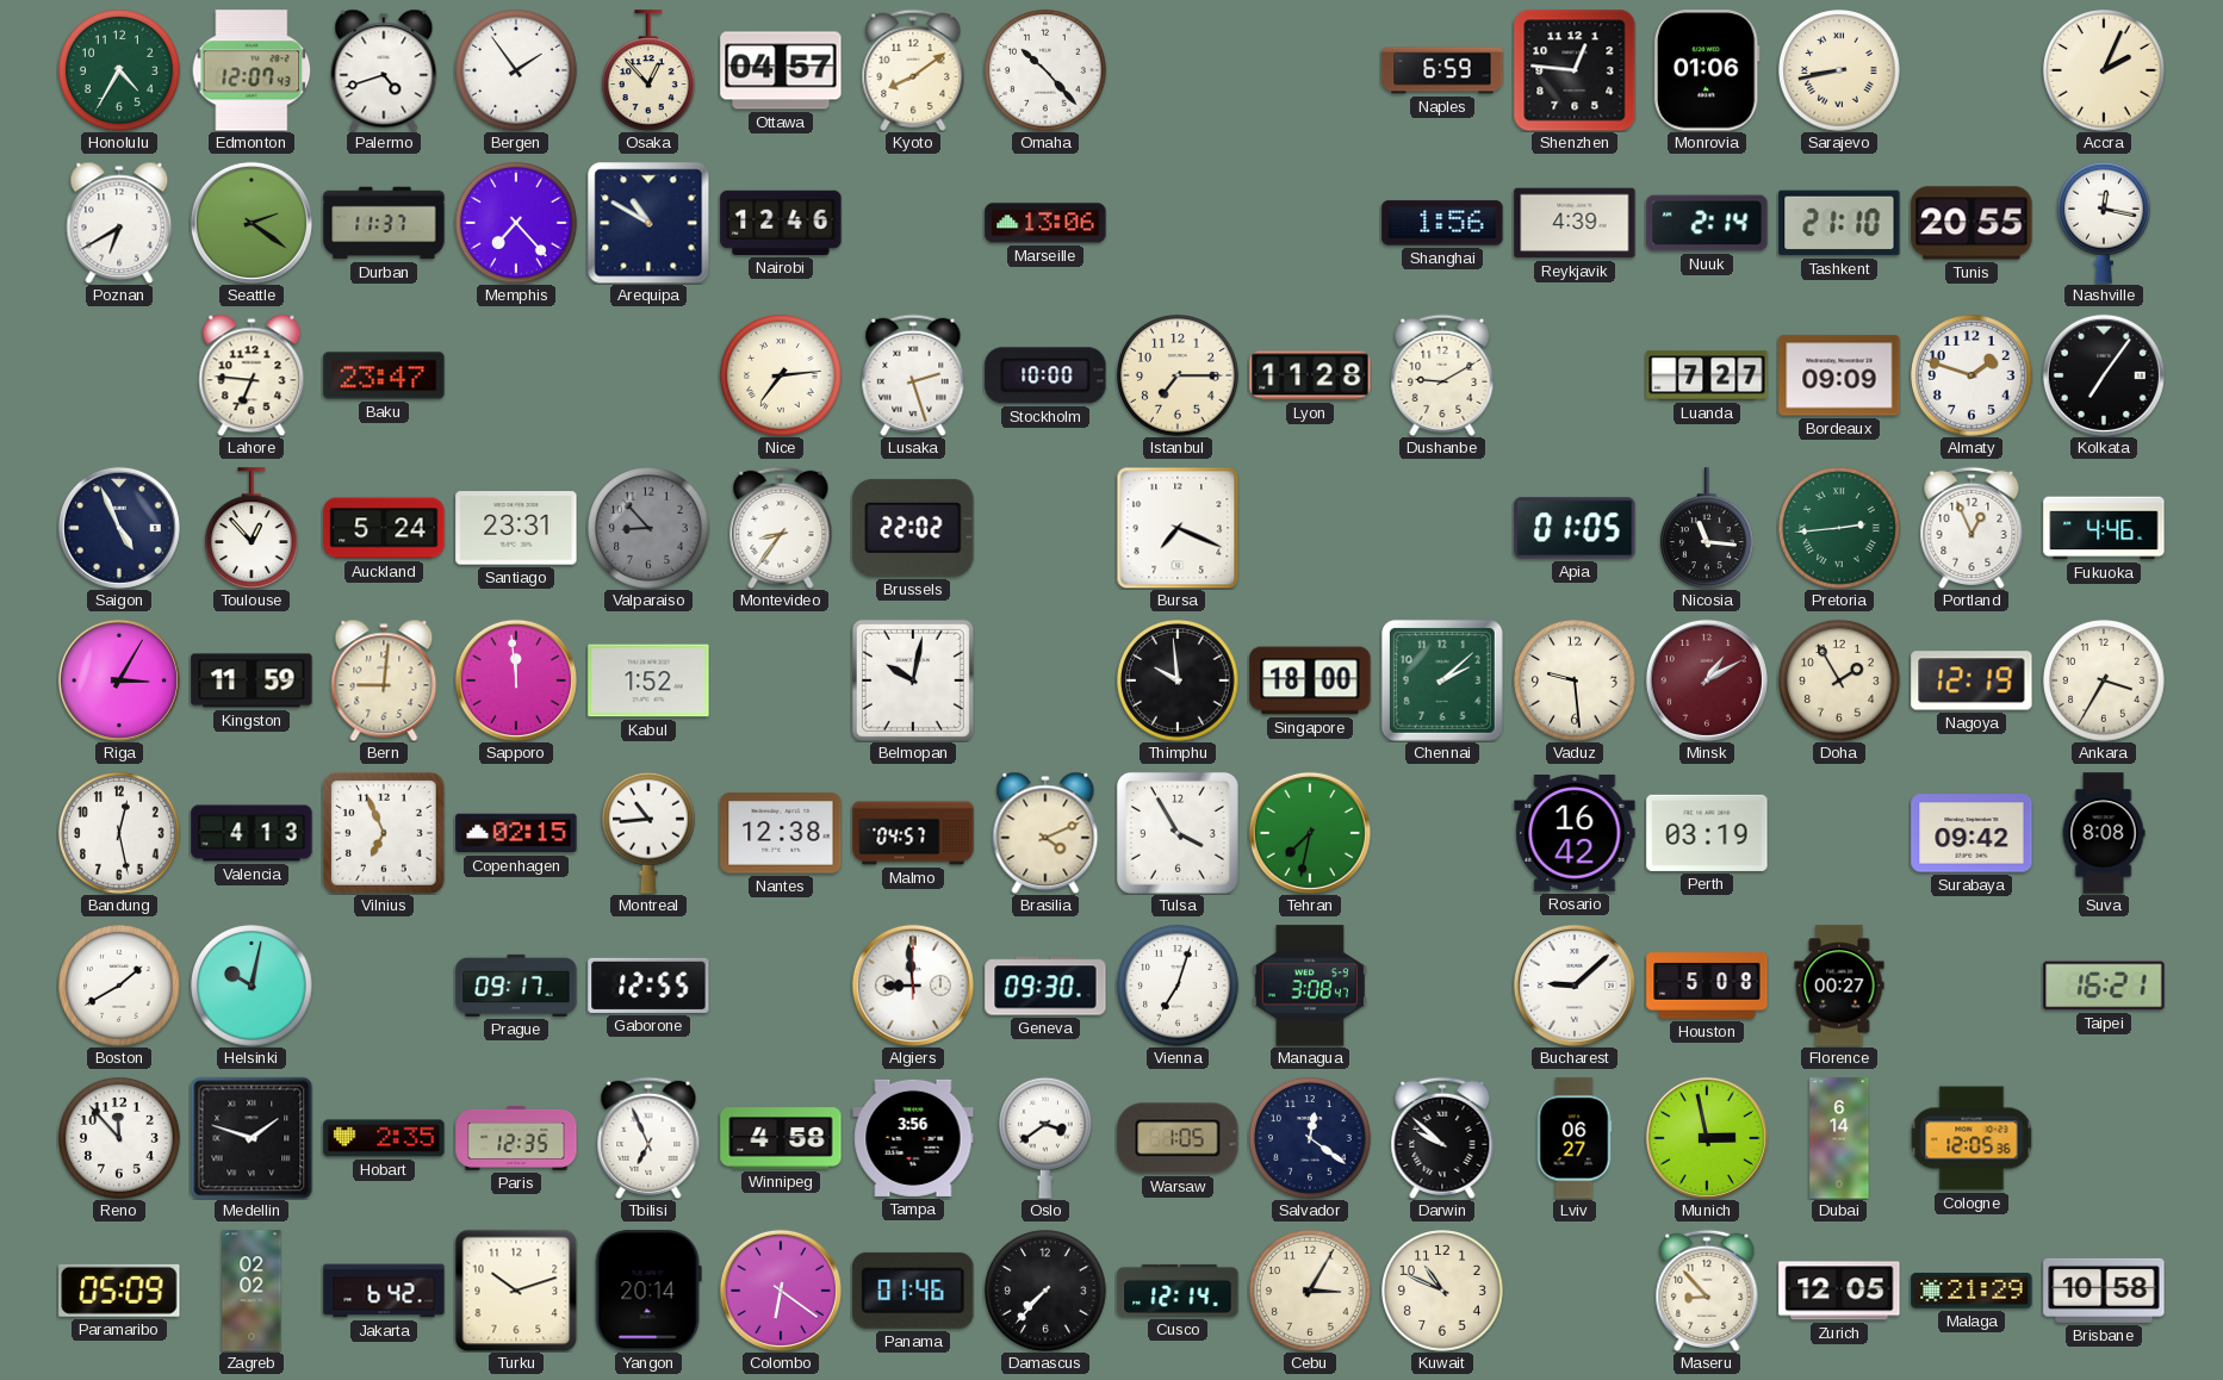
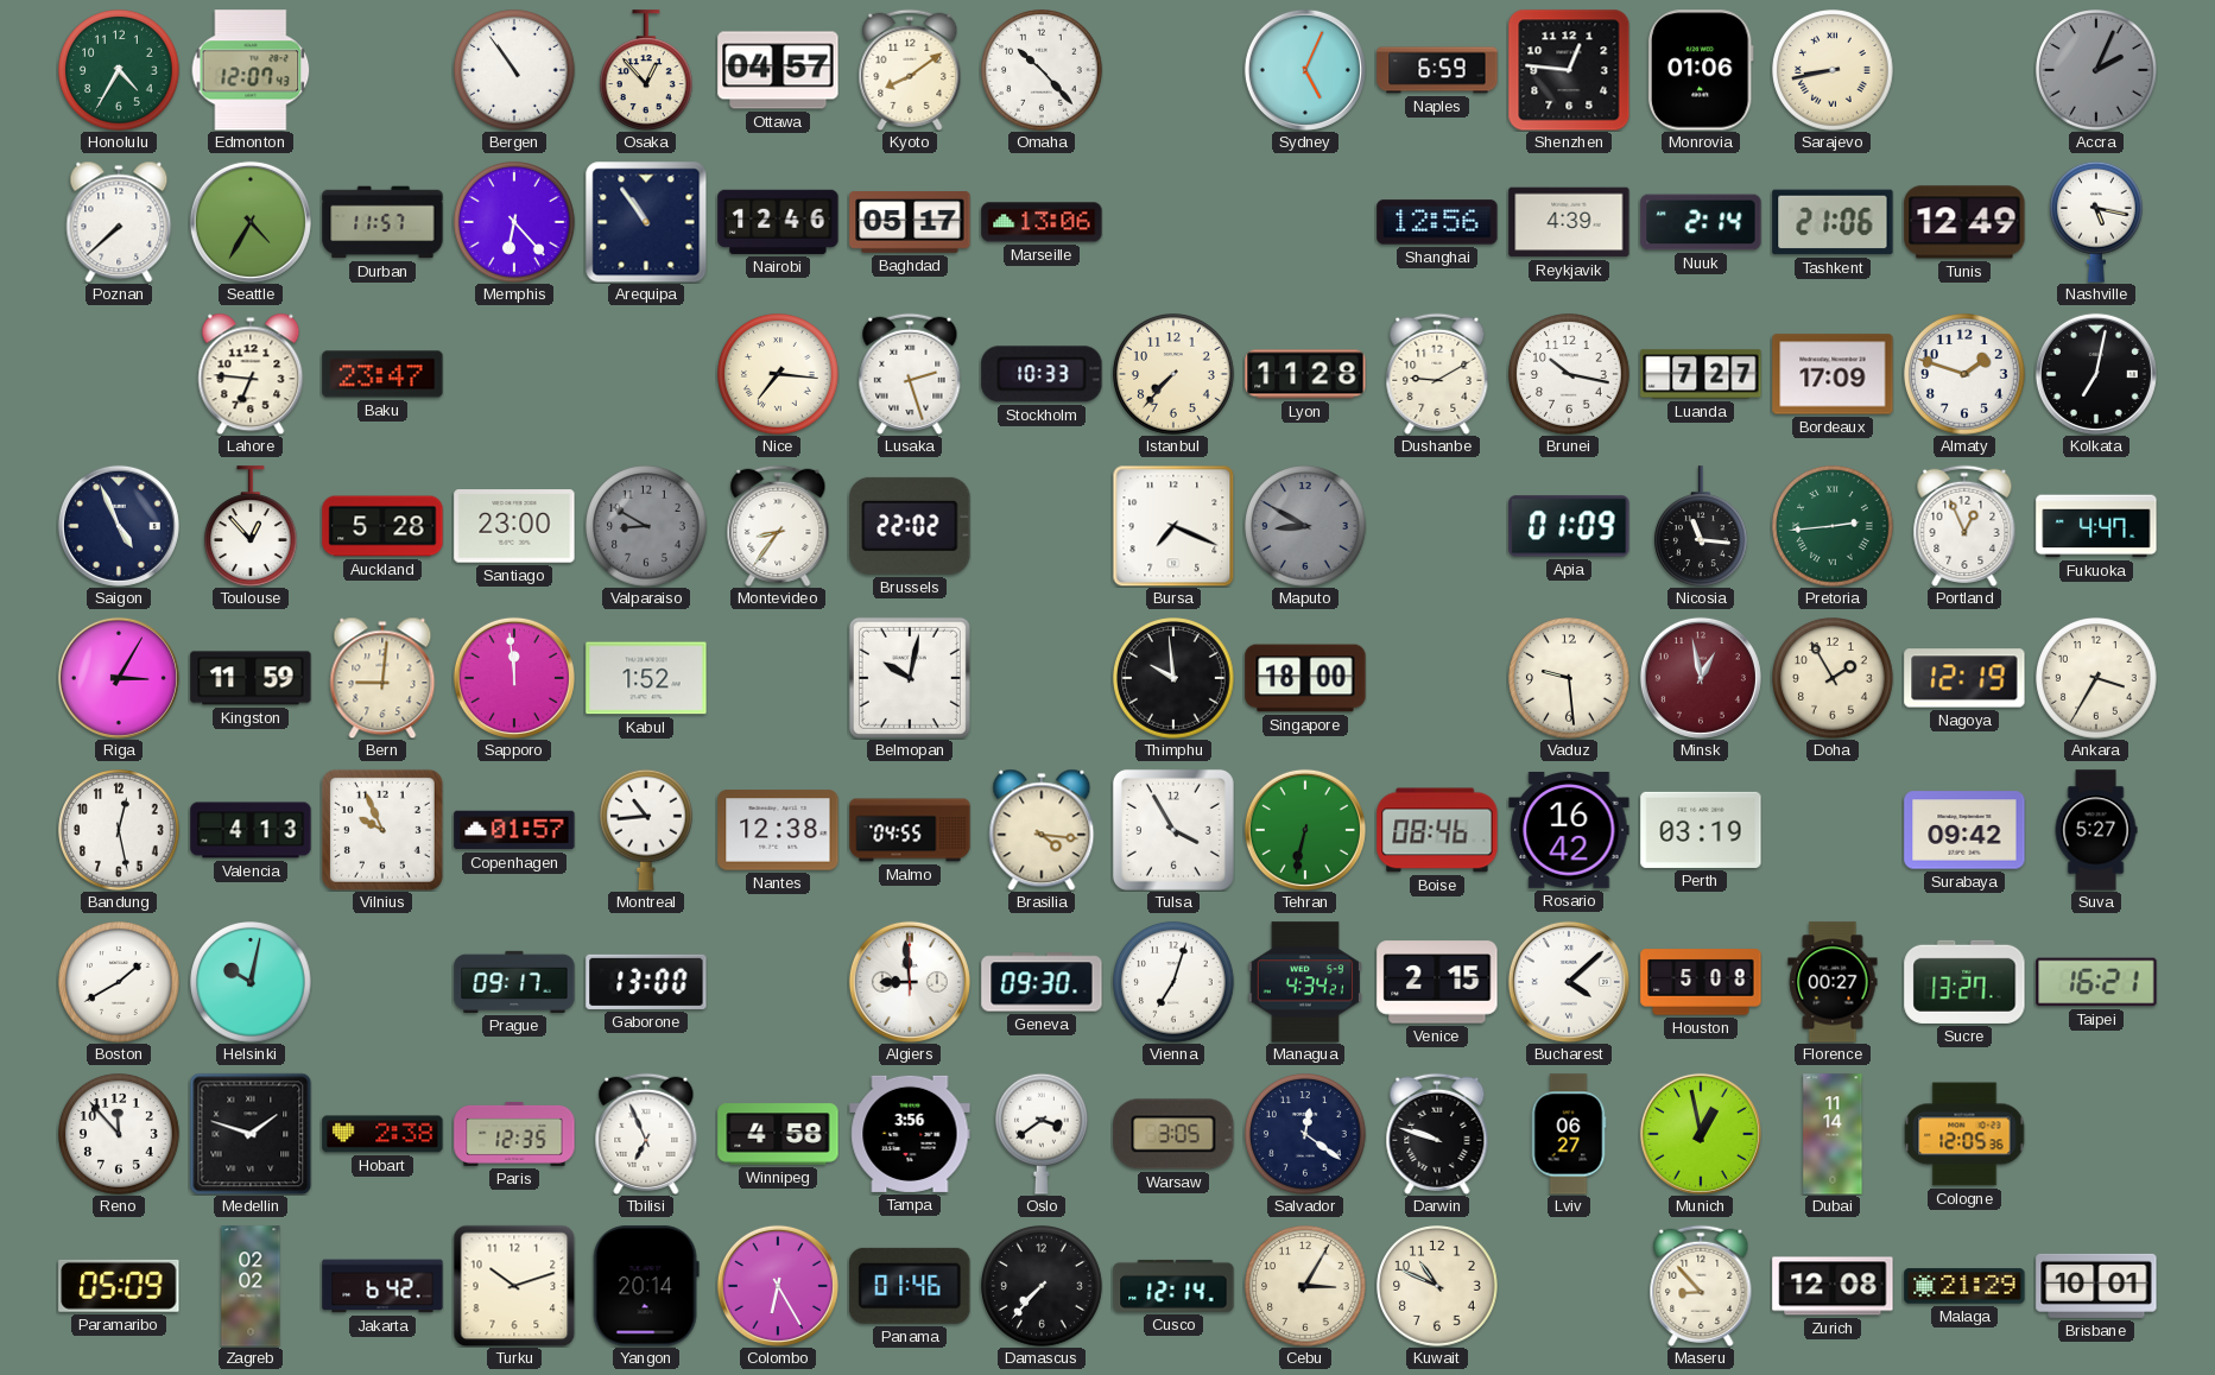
Palermo: 4:42 -> none
Bergen: 1:54 -> 10:54
Sydney: none -> 5:04
Accra dial: cream -> grey
Poznan: 6:40 -> 7:38
Seattle: 2:21 -> 4:35
Durban: 11:37 -> 11:57
Memphis: 7:23 -> 6:23
Arequipa: 10:50 -> 10:54
Baghdad: none -> 05:17
Shanghai: 1:56 -> 12:56
Tashkent: 21:10 -> 21:06
Tunis: 20:55 -> 12:49
Nashville: 12:17 -> 5:17
Nice: 7:14 -> 7:16
Stockholm: 10:00 -> 10:33
Istanbul: 7:15 -> 7:37
Brunei: none -> 10:17
Bordeaux: 09:09 -> 17:09
Kolkata: 7:06 -> 7:02
Auckland: 5:24 -> 5:28
Santiago: 23:31 -> 23:00
Valparaiso: 8:53 -> 8:50
Maputo: none -> 8:50
Apia: 01:05 -> 01:09
Fukuoka: 4:46 -> 4:47
Chennai: 2:08 -> none
Minsk: 1:10 -> 12:58
Vilnius: 6:56 -> 9:56
Copenhagen: 02:15 -> 01:57
Malmo: 04:57 -> 04:55
Brasilia: 4:11 -> 4:16
Tehran: 7:32 -> 6:32
Boise: none -> 08:46
Suva: 8:08 -> 5:27
Gaborone: 12:55 -> 13:00
Managua: 3:08 -> 4:34
Venice: none -> 2:15
Bucharest: 9:08 -> 4:08
Sucre: none -> 13:27
Hobart: 2:35 -> 2:38
Warsaw: 1:05 -> 3:05
Darwin: 9:52 -> 9:48
Munich: 2:58 -> 12:58
Dubai: 6:14 -> 11:14
Colombo: 6:21 -> 6:25
Zurich: 12:05 -> 12:08
Brisbane: 10:58 -> 10:01
